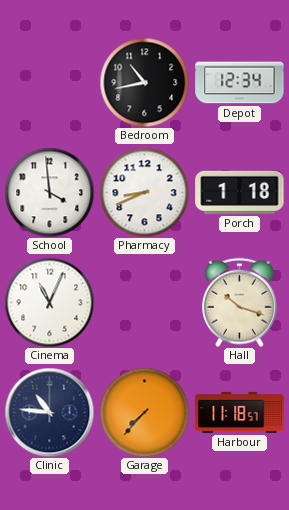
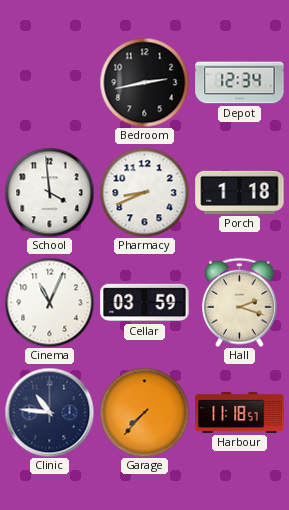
Bedroom: 10:43 -> 2:43
Cellar: none -> 03:59
Hall: 10:18 -> 2:18
